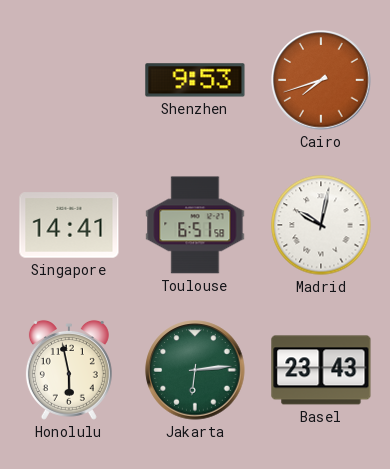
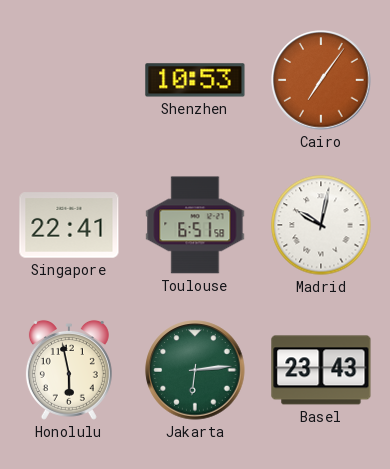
Shenzhen: 9:53 -> 10:53
Cairo: 7:42 -> 7:06
Singapore: 14:41 -> 22:41
